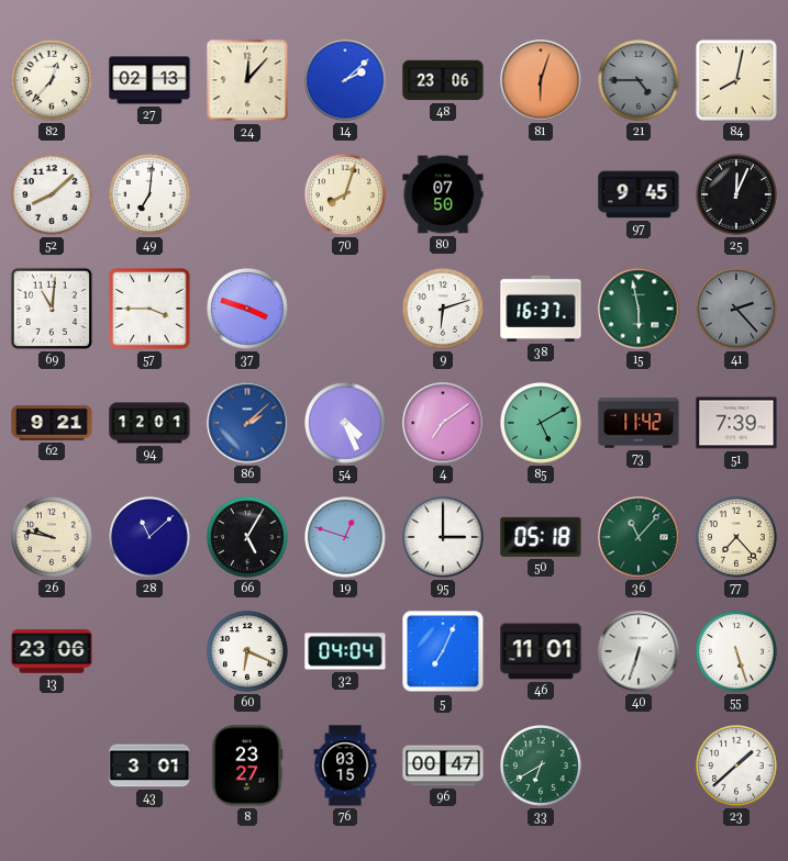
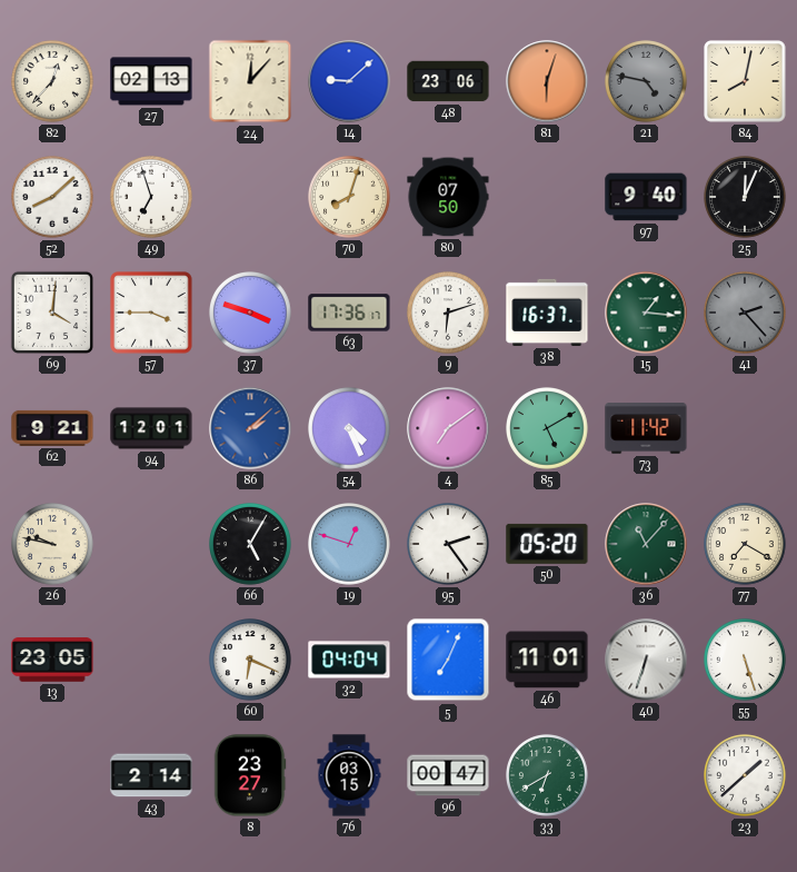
14: 2:08 -> 9:08
21: 4:45 -> 4:47
49: 7:01 -> 6:57
97: 9:45 -> 9:40
69: 11:01 -> 4:01
63: none -> 17:36
15: 5:58 -> 1:16
51: 7:39 -> none
28: 11:08 -> none
95: 3:00 -> 2:24
50: 05:18 -> 05:20
77: 7:23 -> 7:20
13: 23:06 -> 23:05
43: 3:01 -> 2:14
